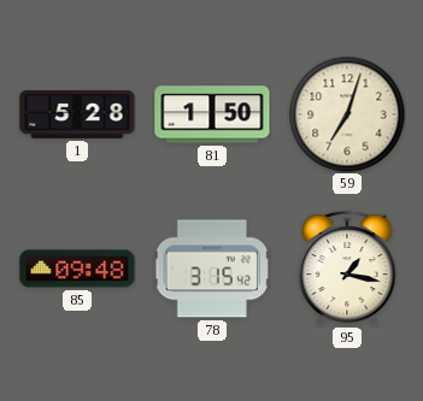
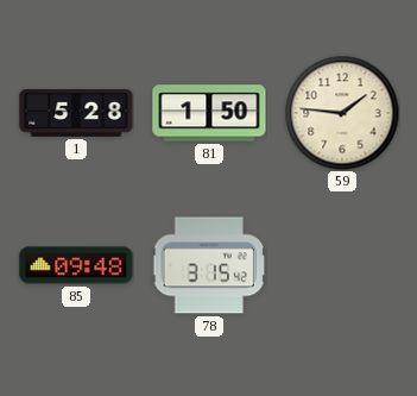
59: 7:03 -> 1:46
95: 1:17 -> none
